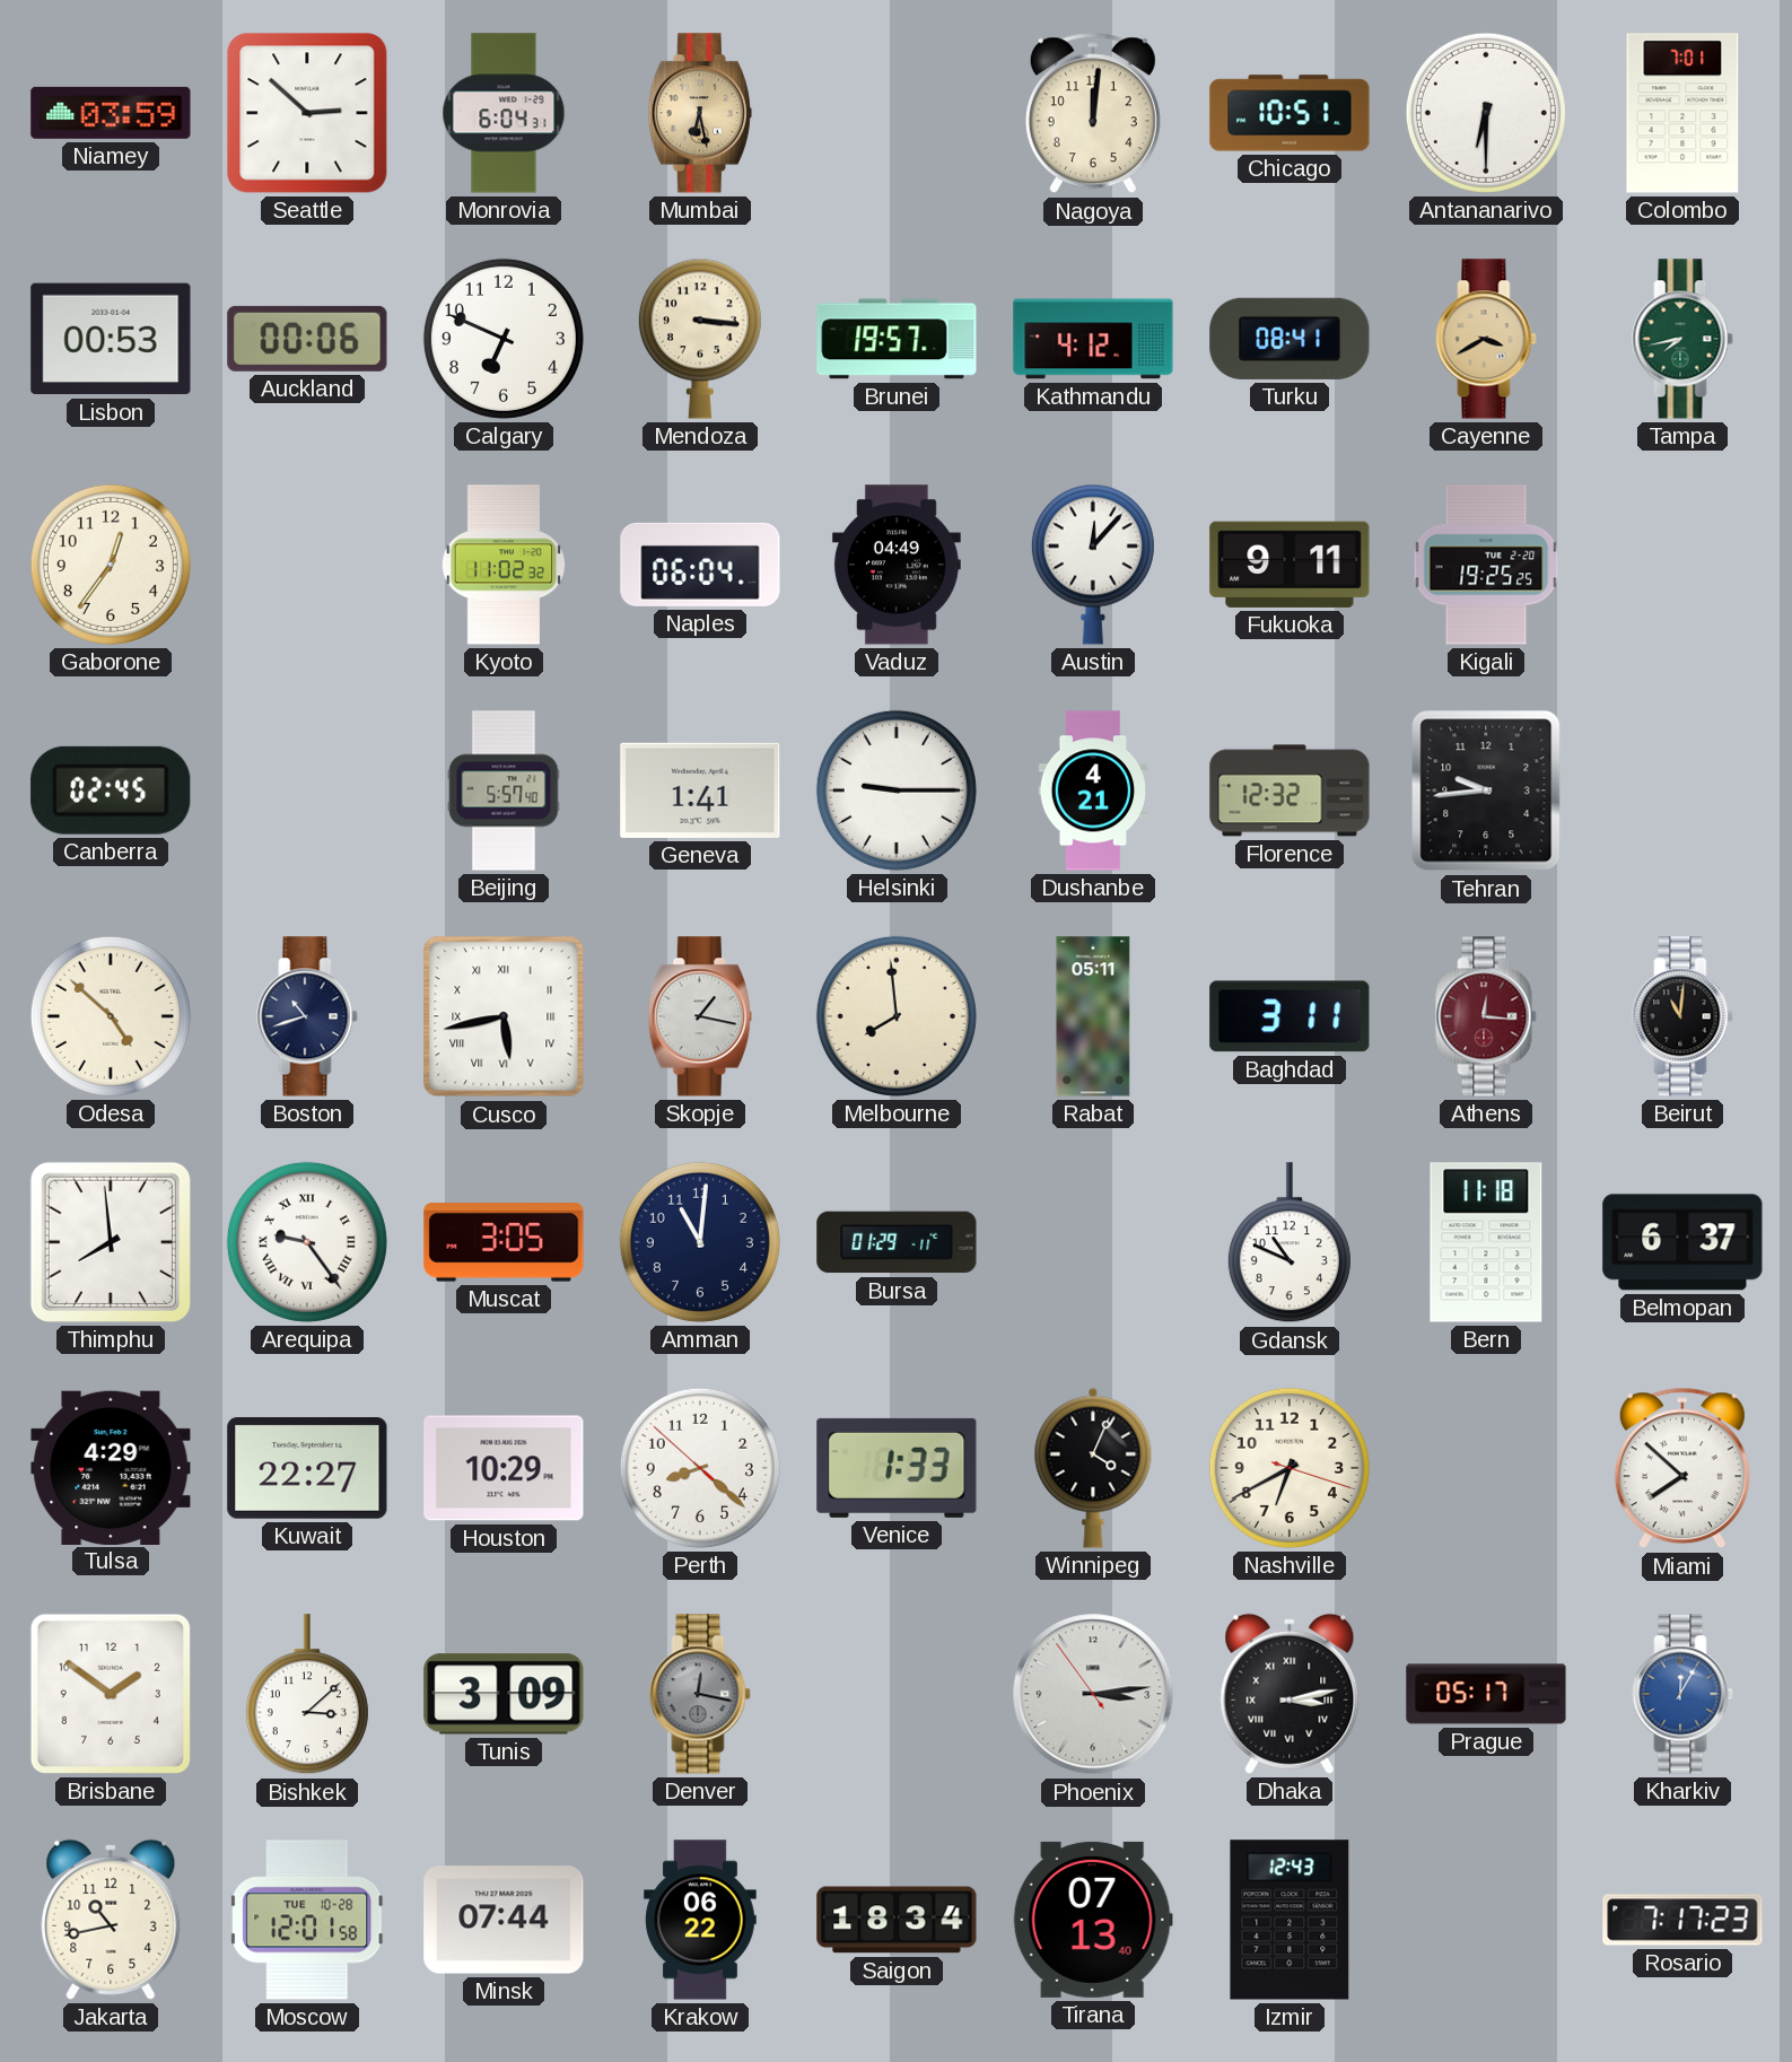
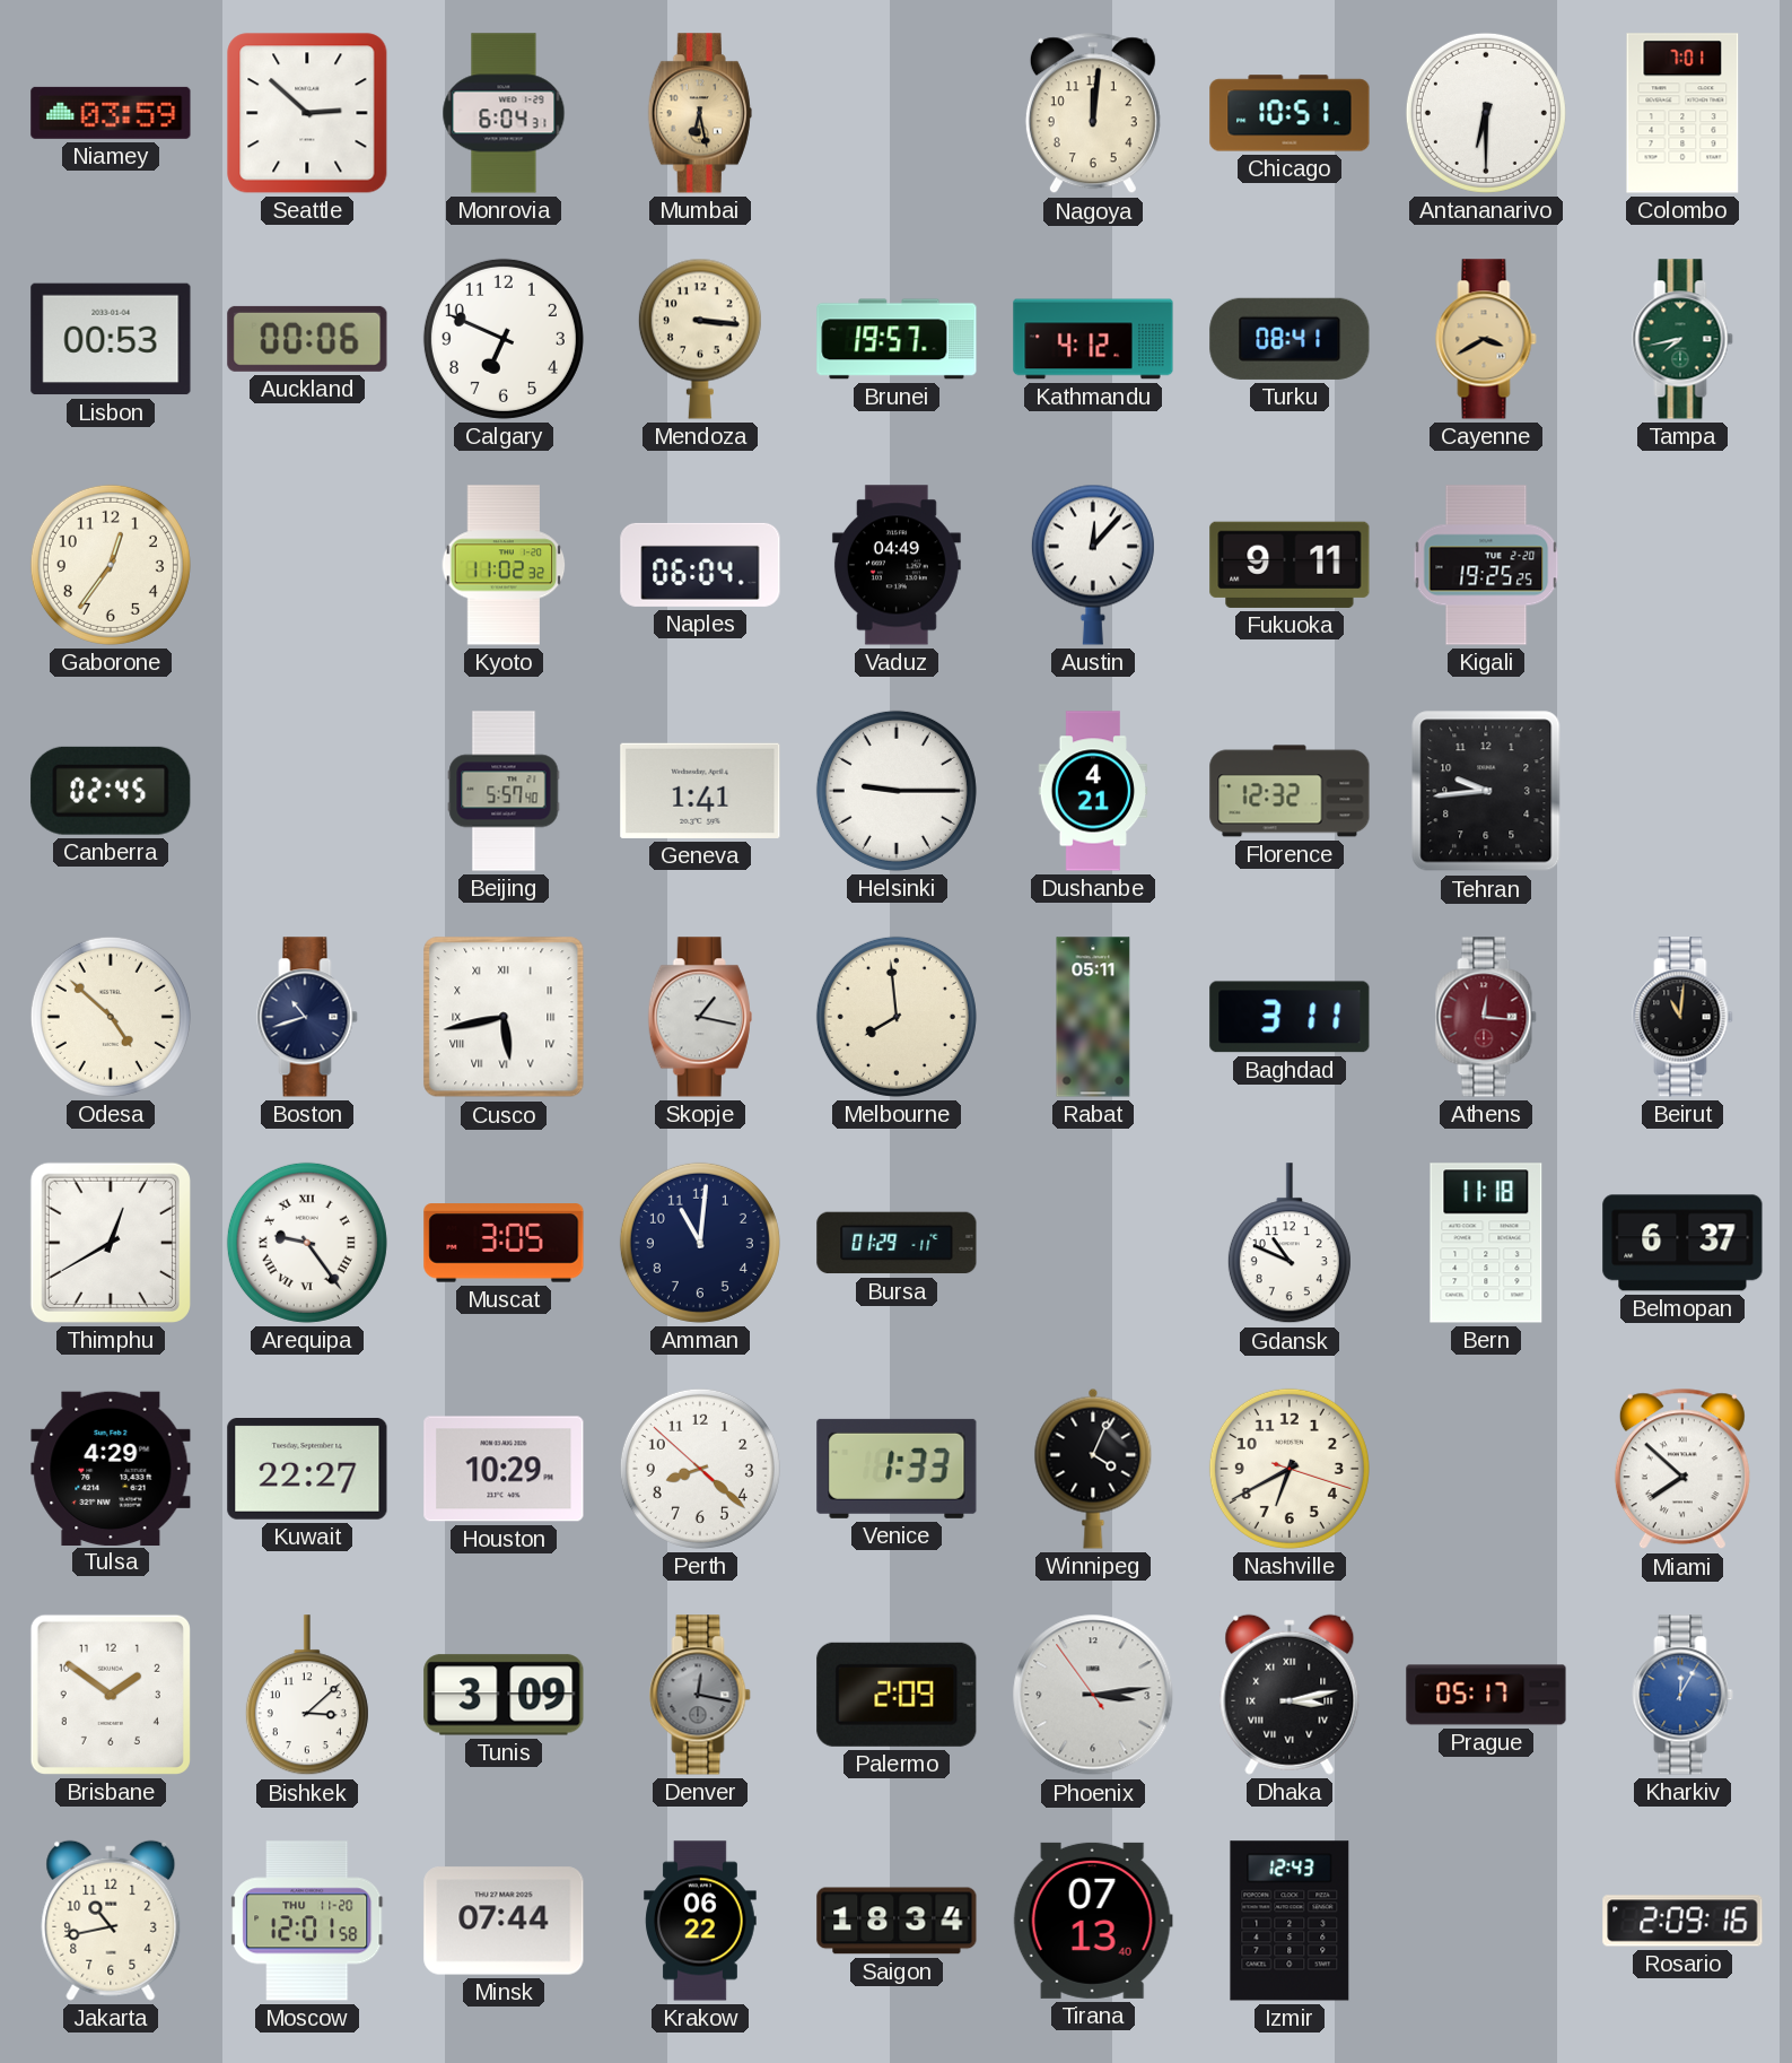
Thimphu: 7:59 -> 12:40
Palermo: none -> 2:09
Moscow date: TUE 10-28 -> THU 11-20
Rosario: 7:17 -> 2:09
